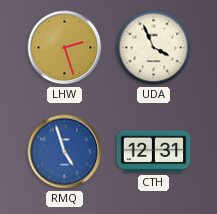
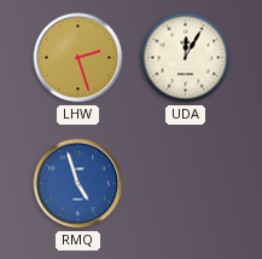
UDA: 3:56 -> 12:05
CTH: 12:31 -> none
